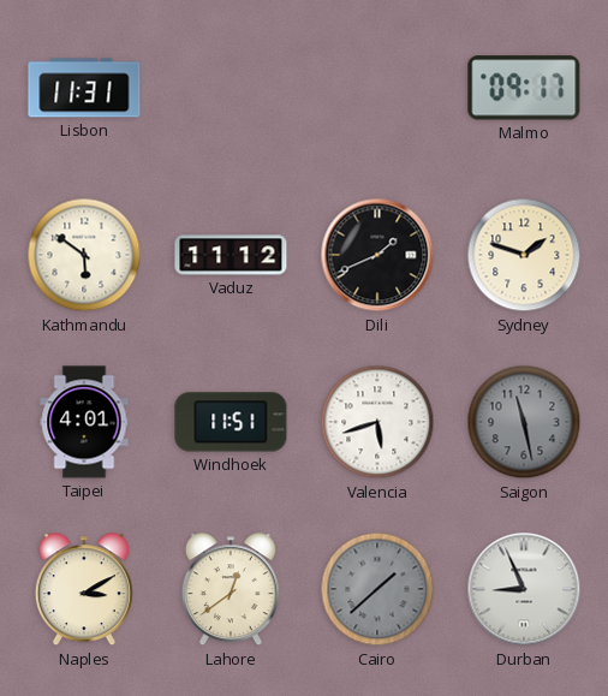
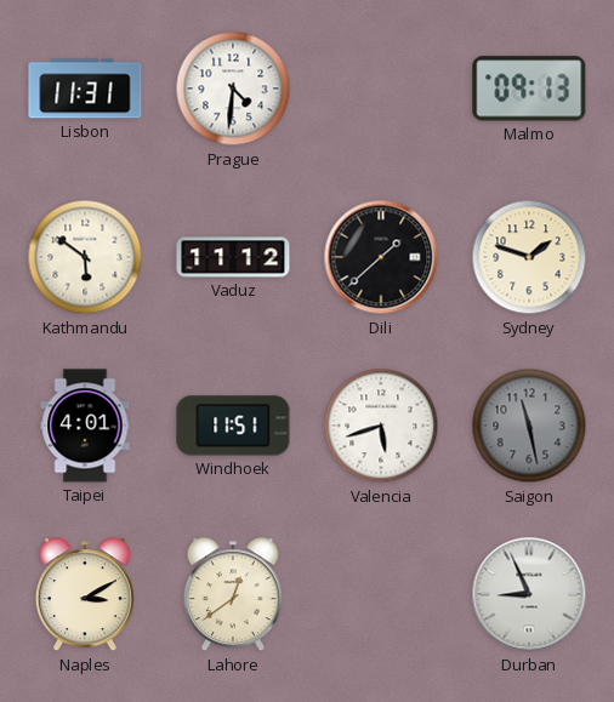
Prague: none -> 4:31
Malmo: 09:17 -> 09:13
Dili: 1:41 -> 1:38
Cairo: 1:38 -> none
